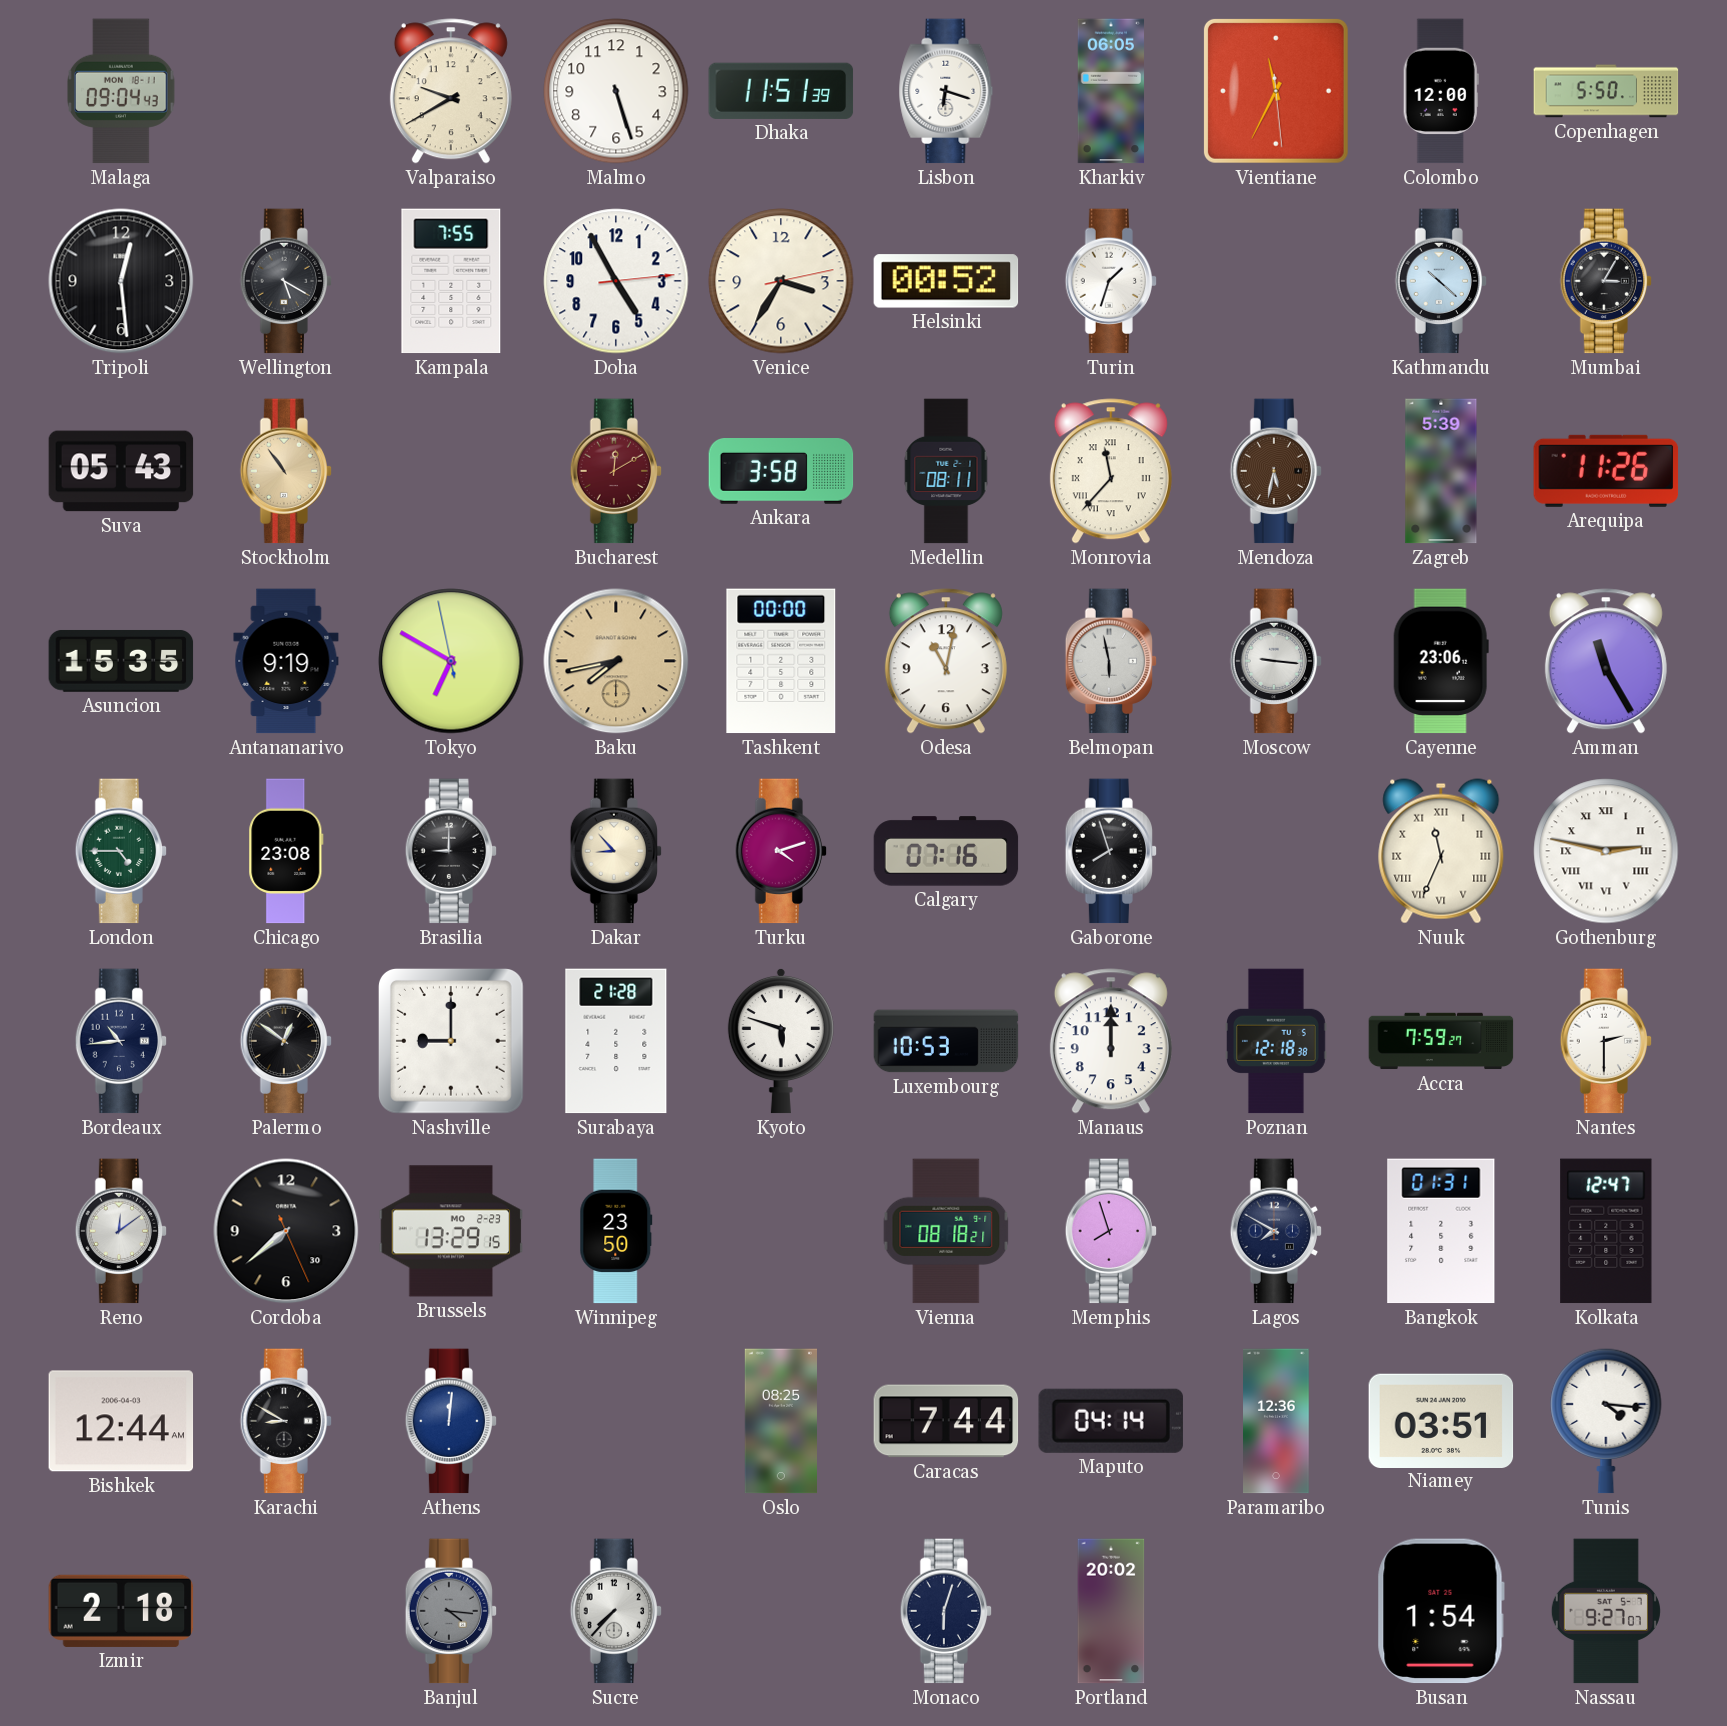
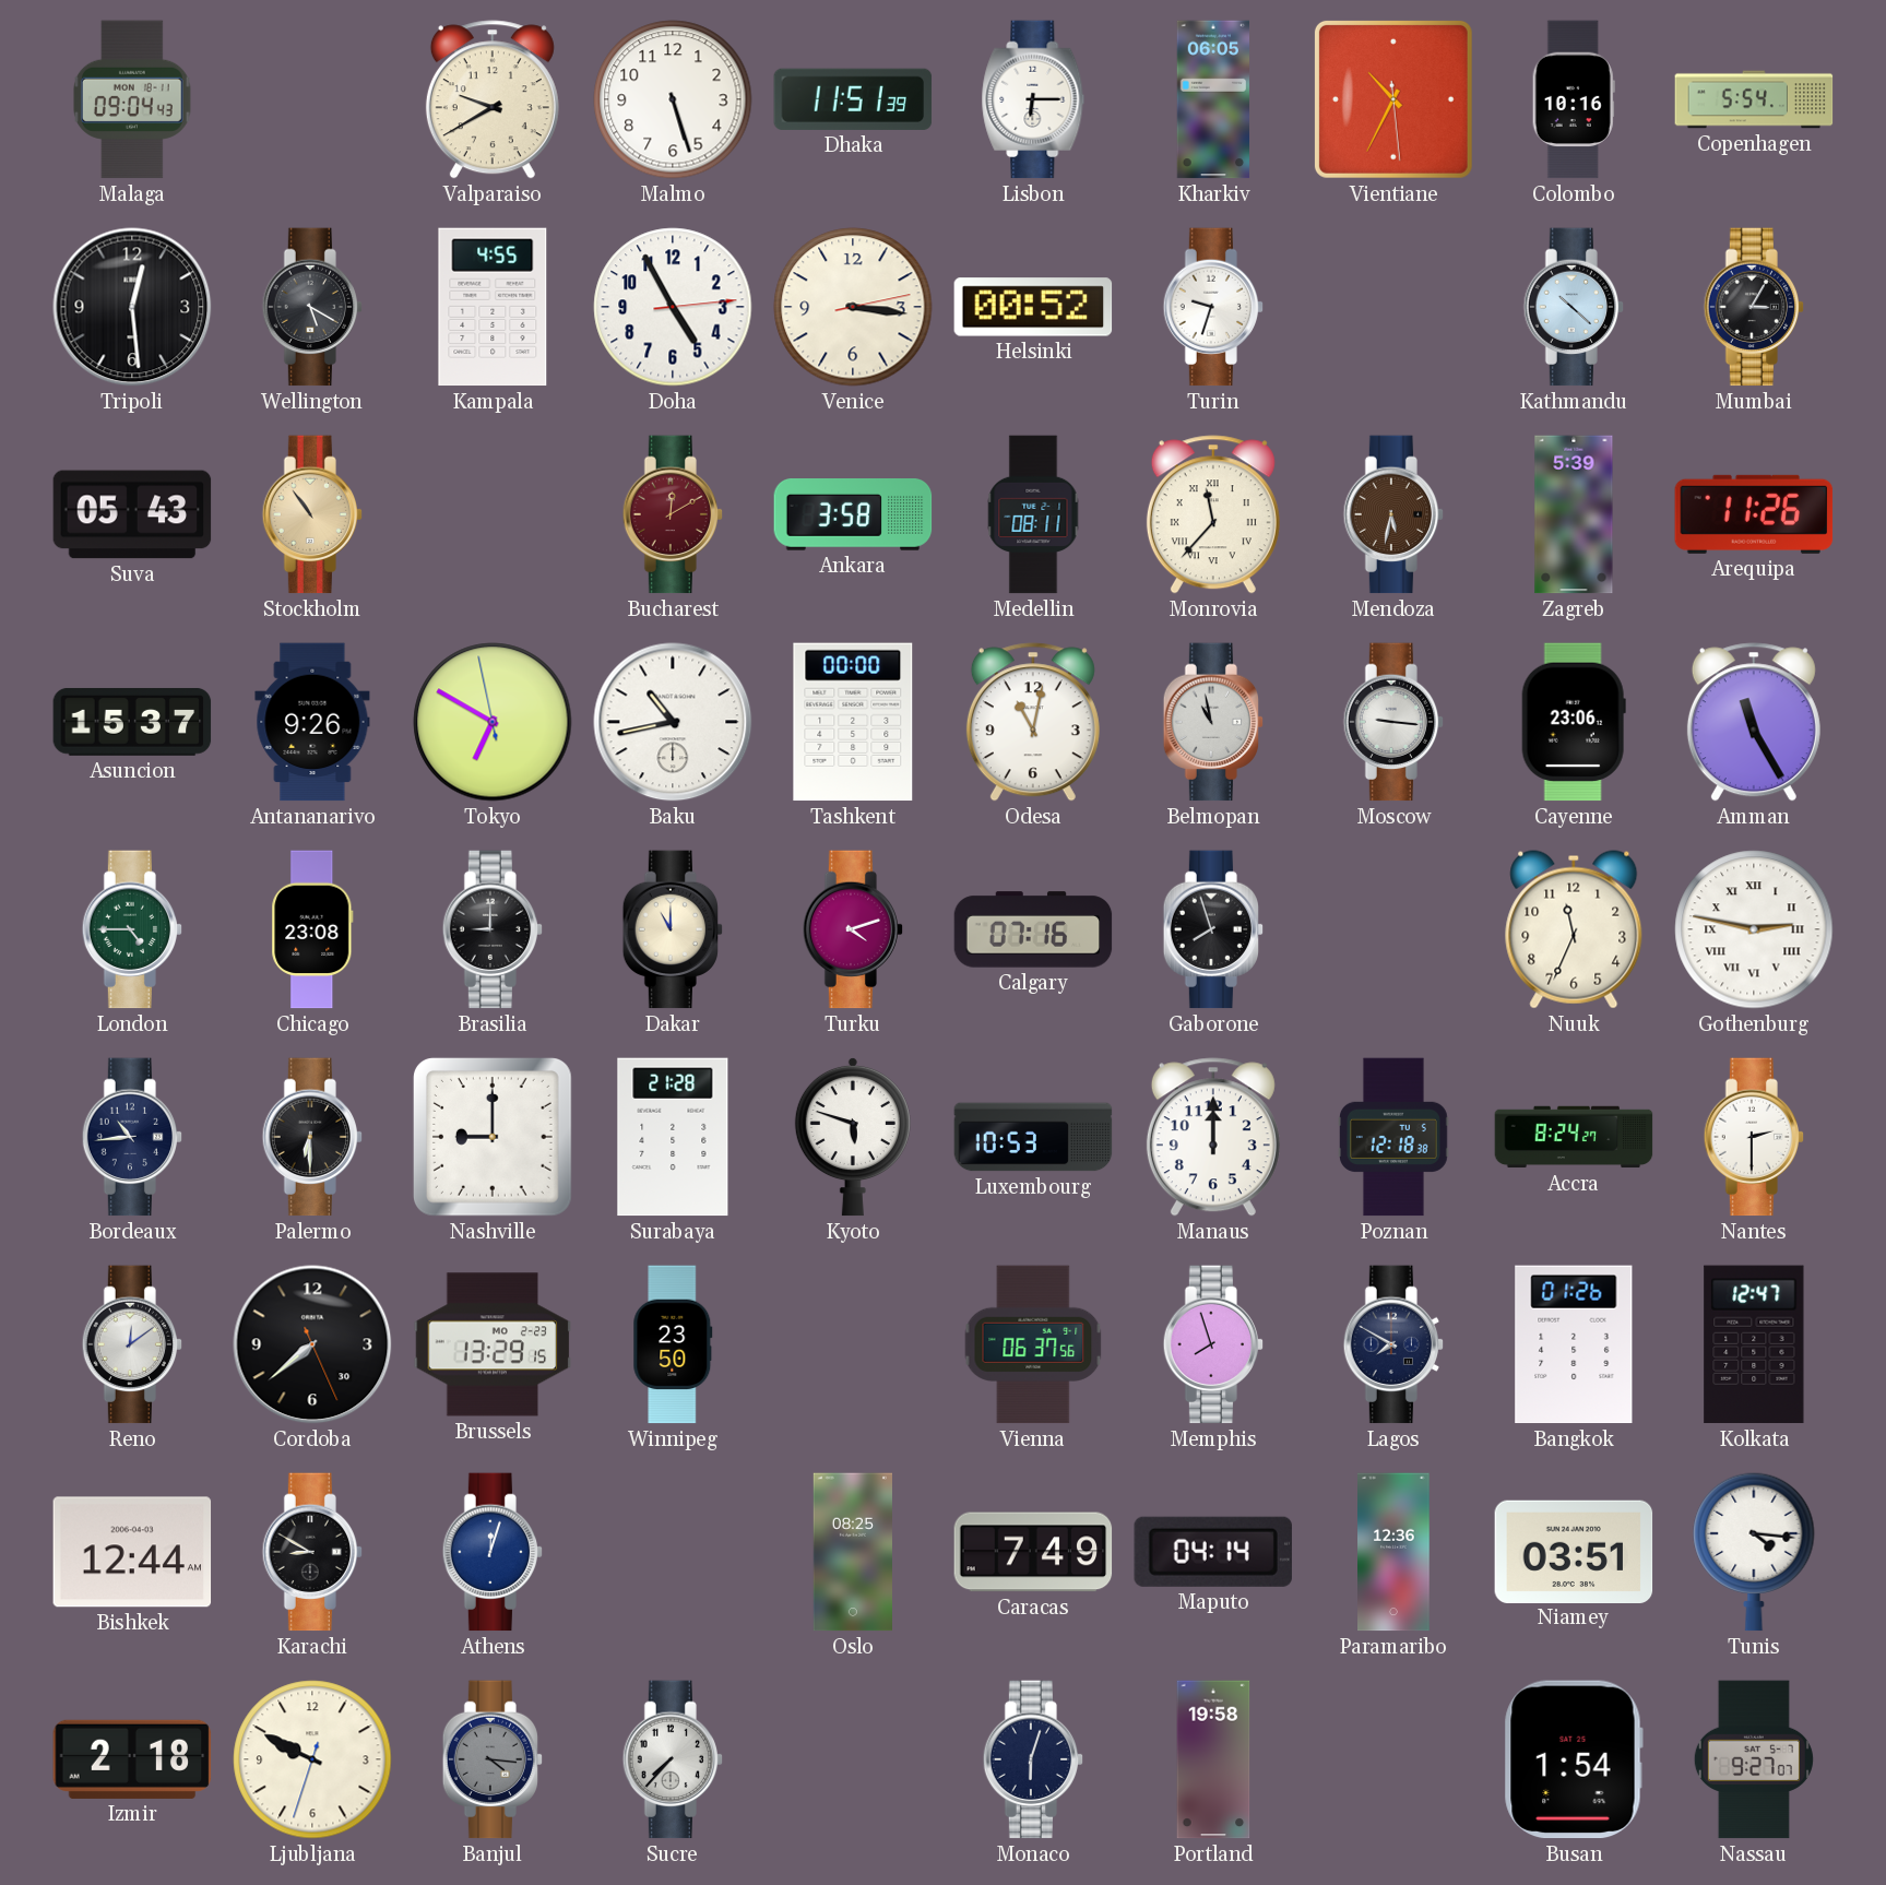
Lisbon: 6:18 -> 6:15
Vientiane: 11:34 -> 10:34
Colombo: 12:00 -> 10:16
Copenhagen: 5:50 -> 5:54
Kampala: 7:55 -> 4:55
Venice: 3:35 -> 3:16
Turin: 1:33 -> 9:33
Asuncion: 15:35 -> 15:37
Antananarivo: 9:19 -> 9:26
Baku: 7:43 -> 10:43
Baku dial: champagne -> white
Belmopan: 5:58 -> 10:58
Dakar: 8:53 -> 11:00
Nuuk numerals: Roman -> Arabic
Palermo: 12:51 -> 6:30
Accra: 7:59 -> 8:24
Vienna: 08:18 -> 06:37
Bangkok: 01:31 -> 01:26
Athens: 12:01 -> 12:03
Caracas: 7:44 -> 7:49
Ljubljana: none -> 9:49
Portland: 20:02 -> 19:58
